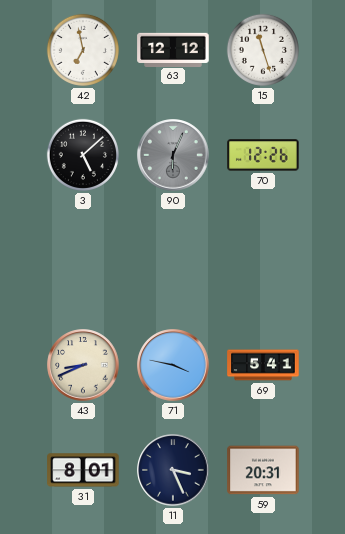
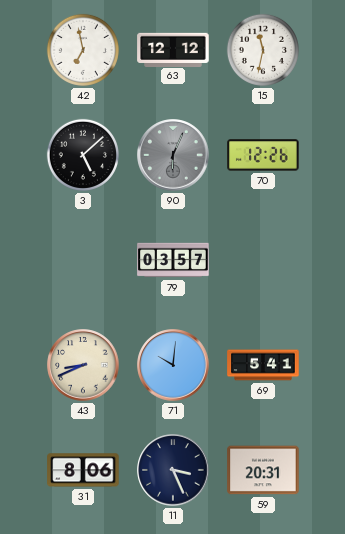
15: 11:27 -> 11:32
79: none -> 03:57
71: 3:47 -> 10:01
31: 8:01 -> 8:06
